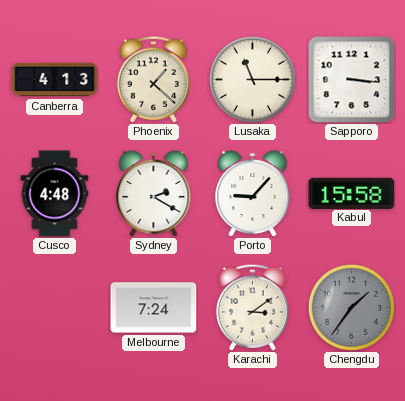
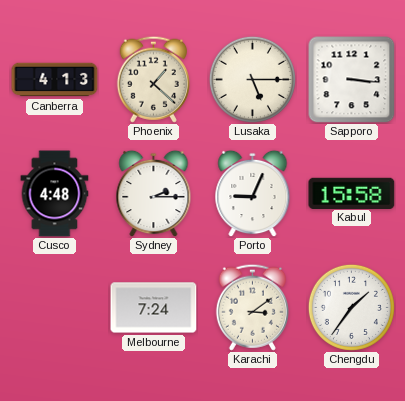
Lusaka: 11:15 -> 5:15
Sydney: 2:20 -> 2:15
Porto: 9:07 -> 9:04
Chengdu dial: grey -> white
